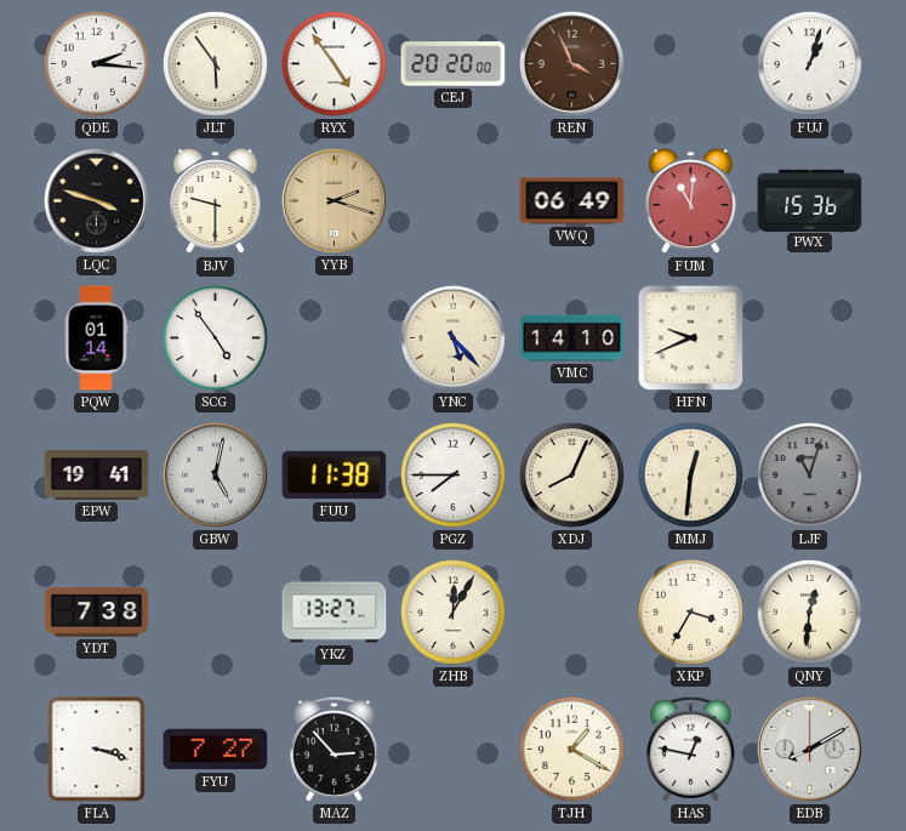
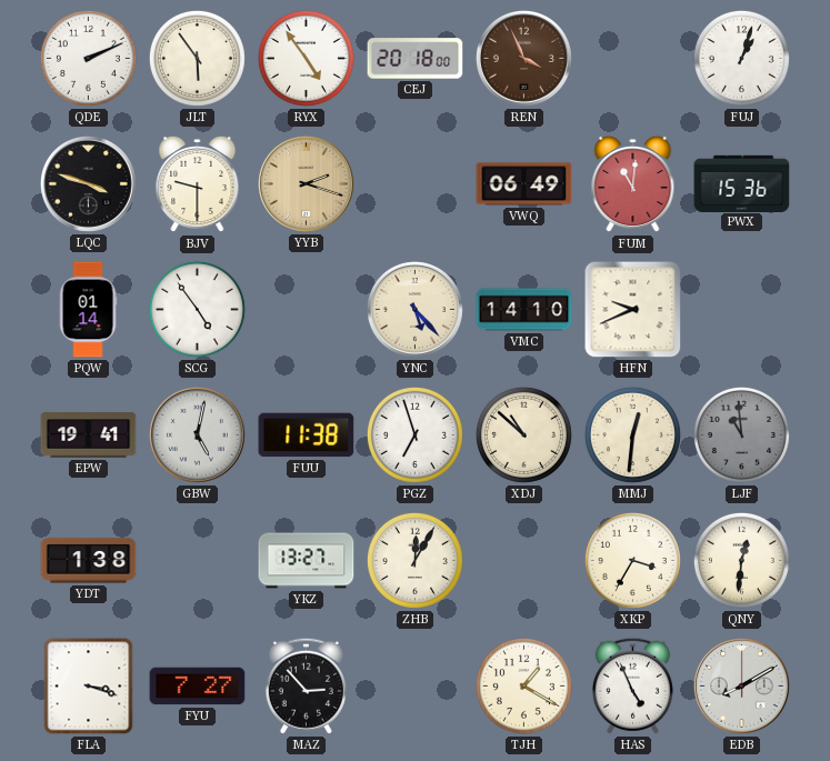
QDE: 2:16 -> 2:11
CEJ: 20:20 -> 20:18
PGZ: 7:45 -> 6:57
XDJ: 8:04 -> 10:52
LJF: 11:03 -> 10:59
YDT: 7:38 -> 1:38
HAS: 12:47 -> 4:56
